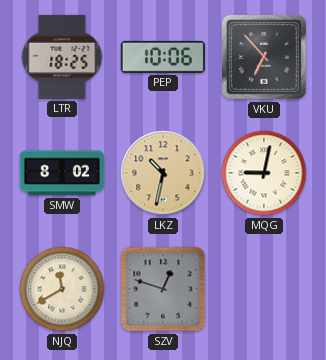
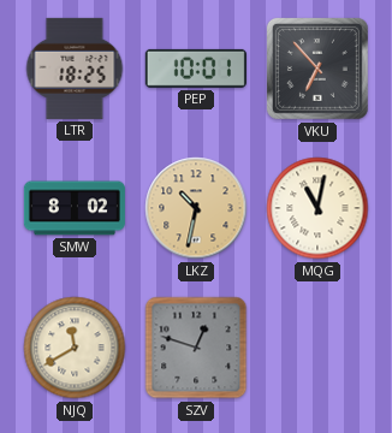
PEP: 10:06 -> 10:01
MQG: 9:02 -> 11:02
